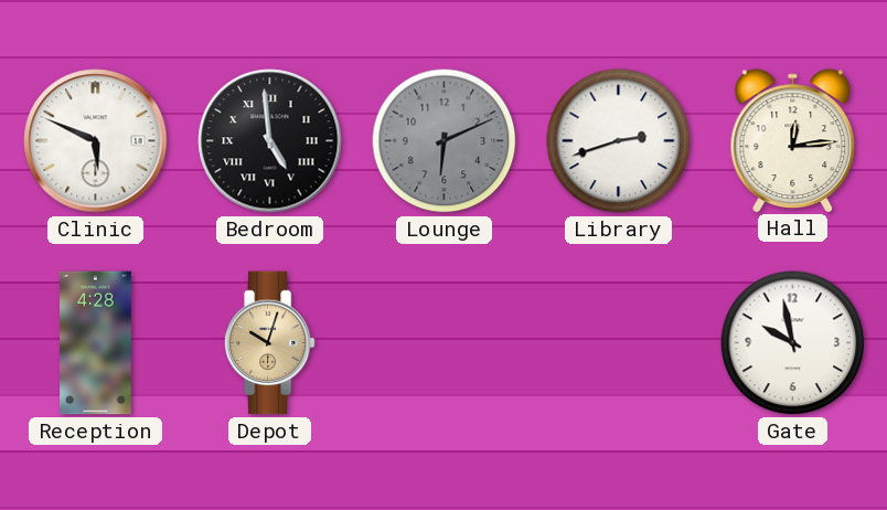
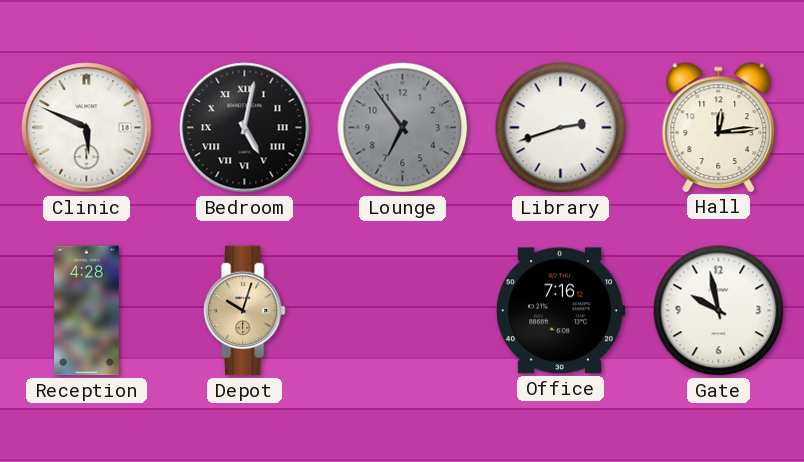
Bedroom: 4:59 -> 5:02
Lounge: 6:11 -> 6:54
Office: none -> 7:16
